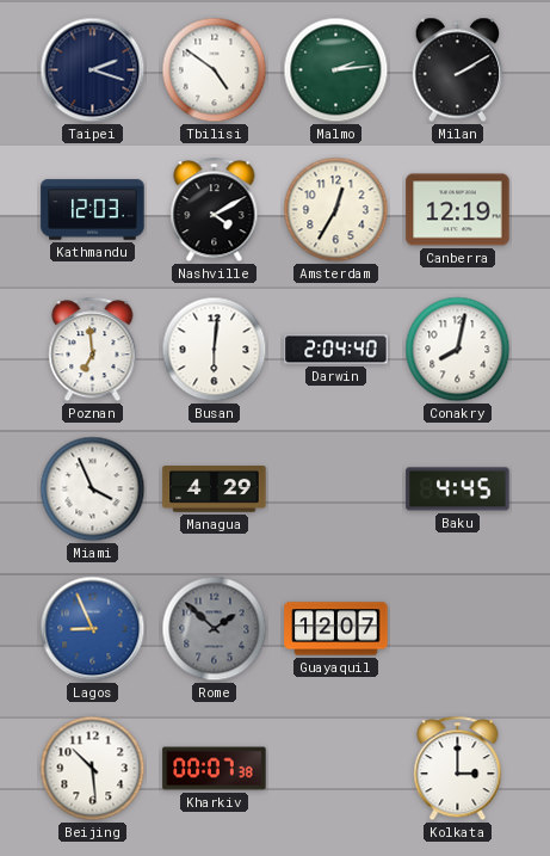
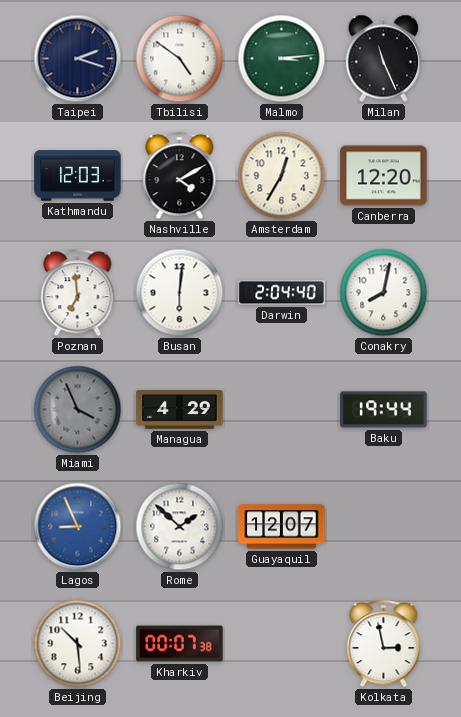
Malmo: 2:14 -> 3:14
Milan: 2:10 -> 11:26
Canberra: 12:19 -> 12:20
Miami dial: white -> grey
Baku: 4:45 -> 19:44
Rome dial: grey -> white
Kolkata: 3:00 -> 2:58
